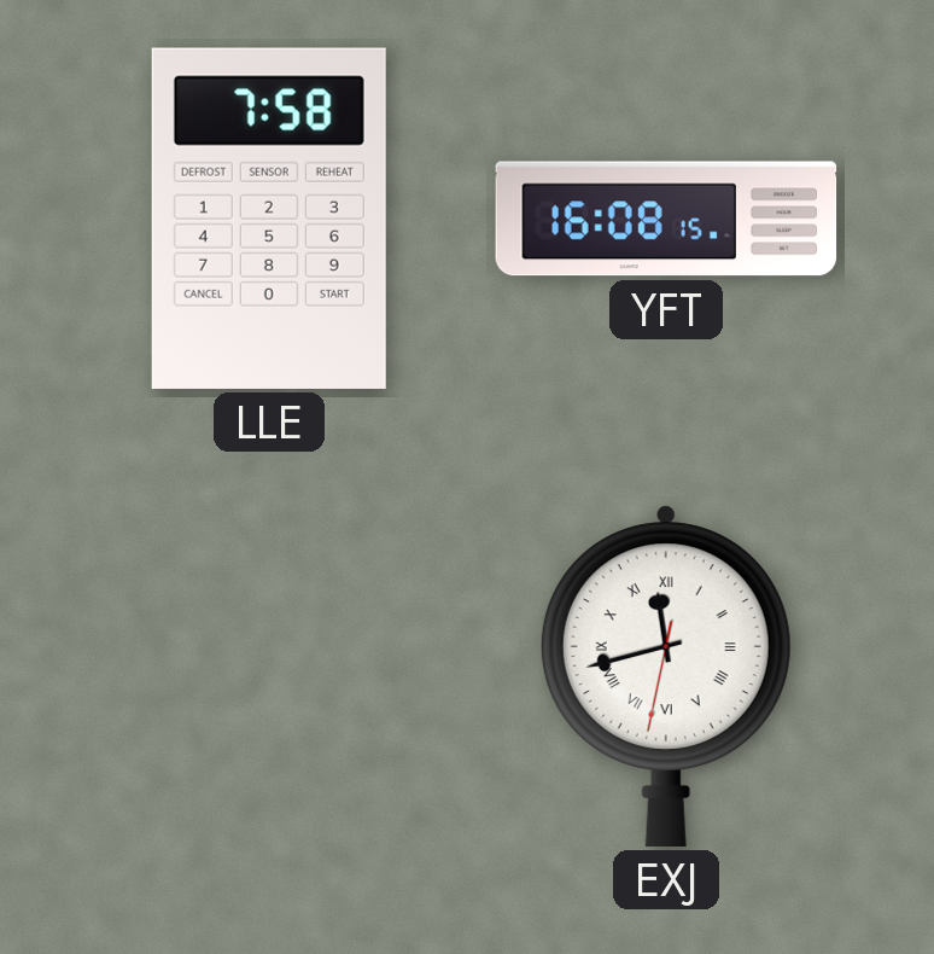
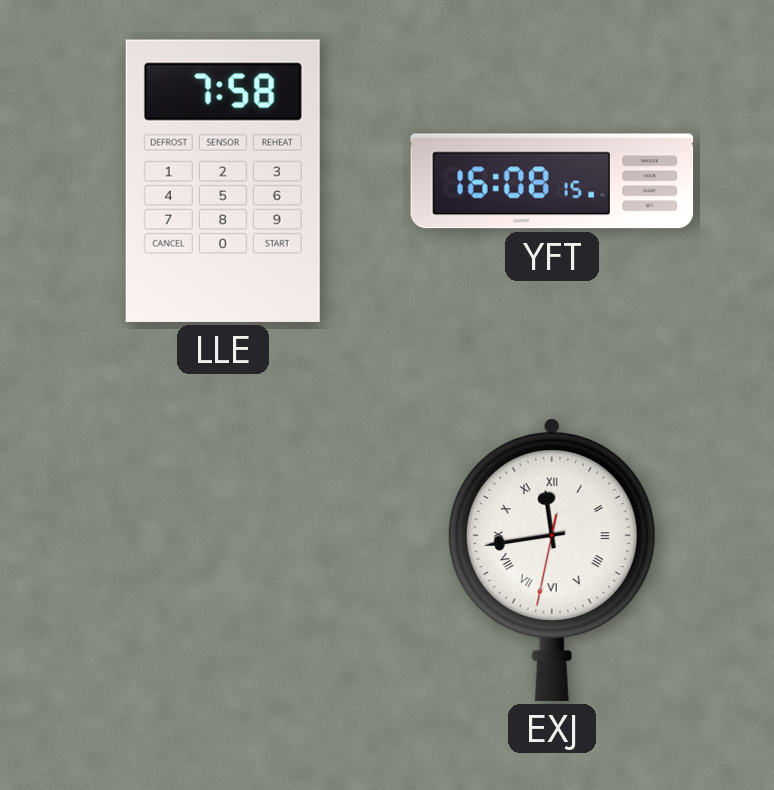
EXJ: 11:42 -> 11:43
